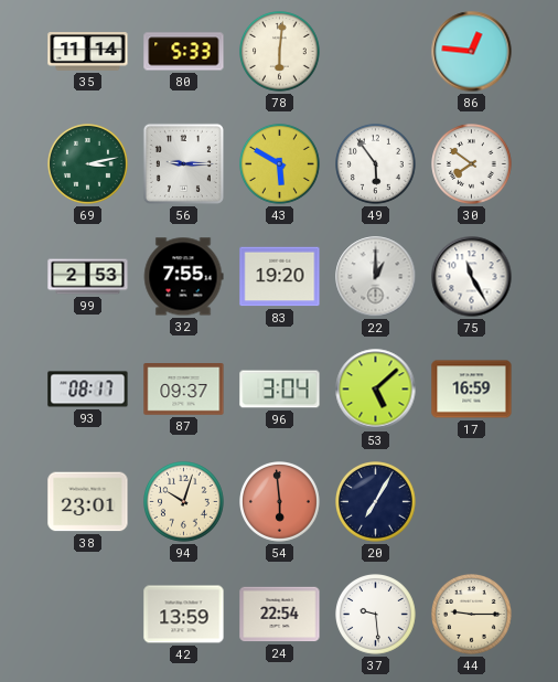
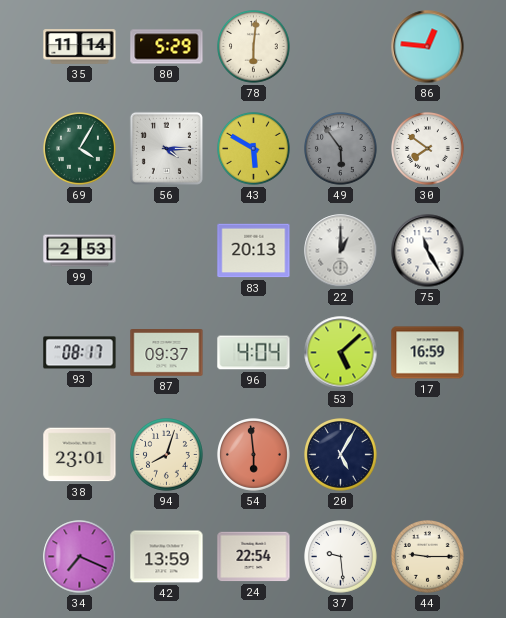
80: 5:33 -> 5:29
69: 3:13 -> 4:05
56: 9:15 -> 4:15
49 dial: white -> grey
32: 7:55 -> none
83: 19:20 -> 20:13
96: 3:04 -> 4:04
94: 10:03 -> 8:03
20: 7:05 -> 5:05
34: none -> 7:19
